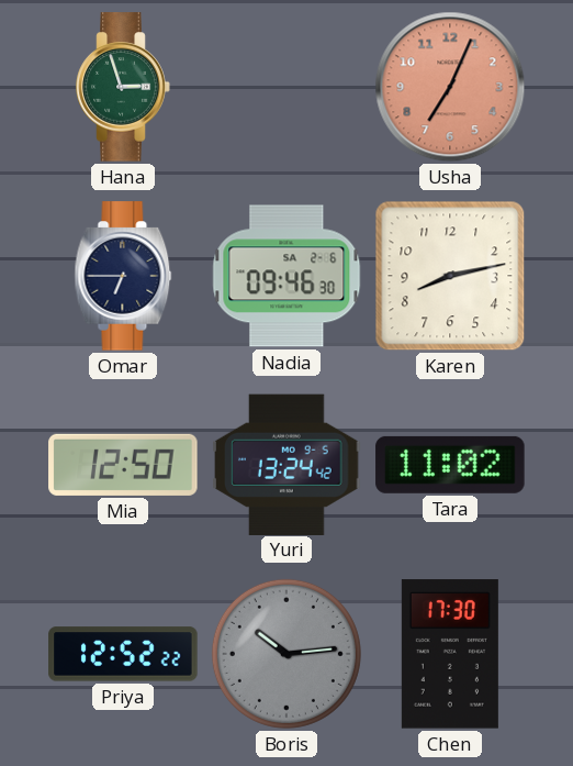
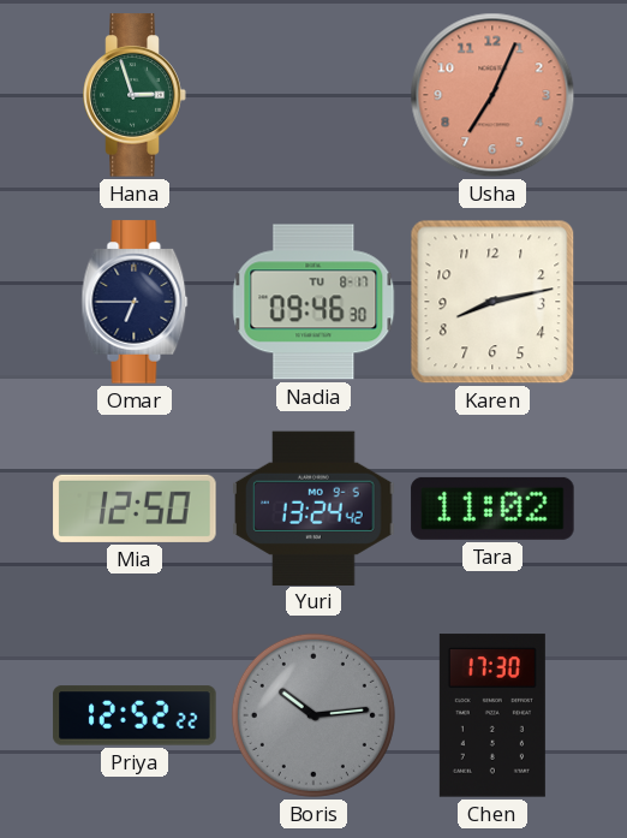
Nadia date: SA 2-6 -> TU 8-17
